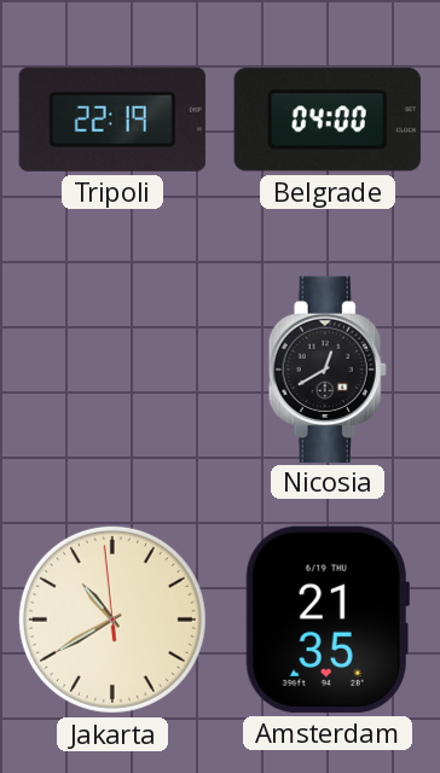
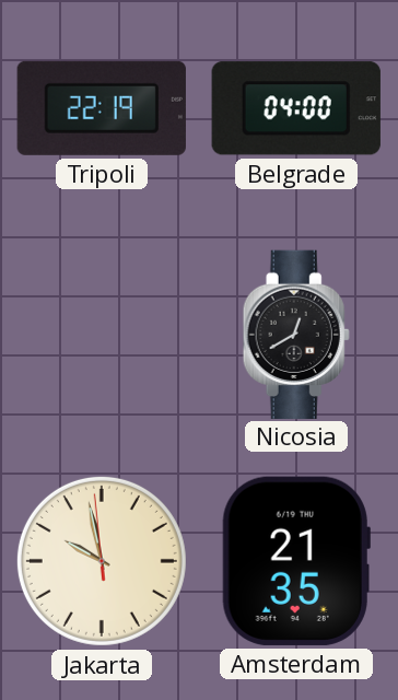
Jakarta: 10:39 -> 9:57
